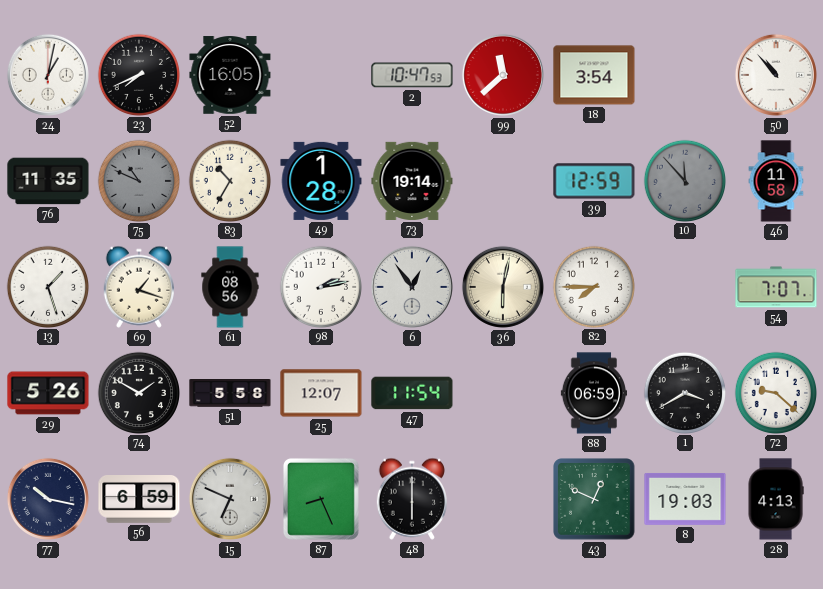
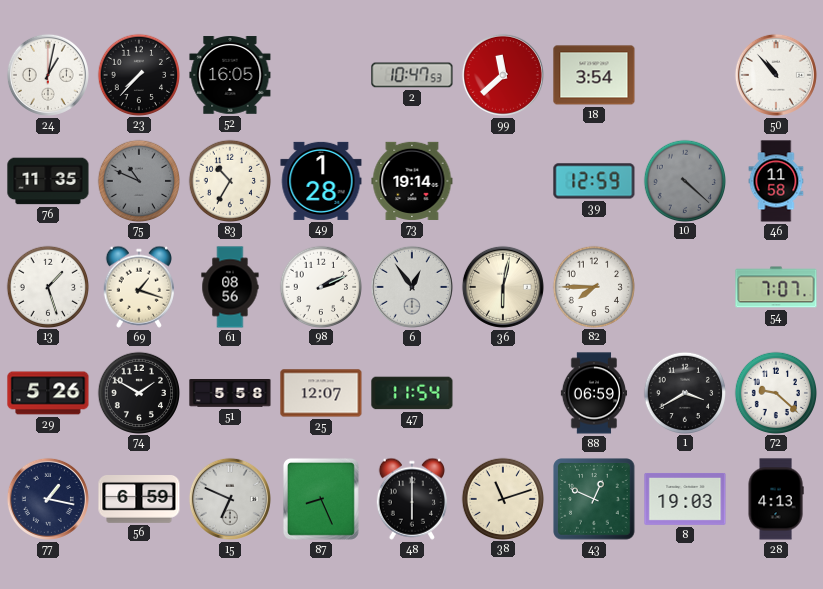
23: 7:41 -> 7:37
10: 11:53 -> 4:22
98: 2:13 -> 2:11
77: 10:17 -> 1:17
38: none -> 11:12
